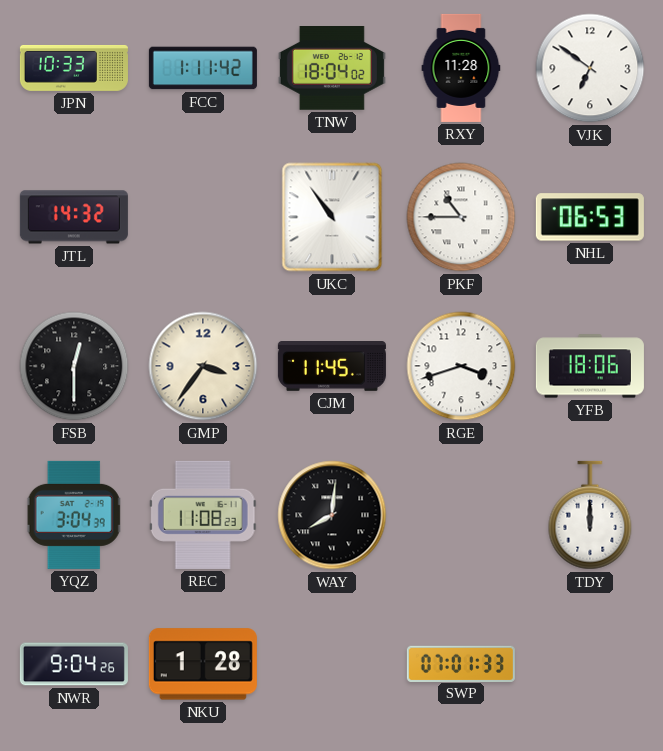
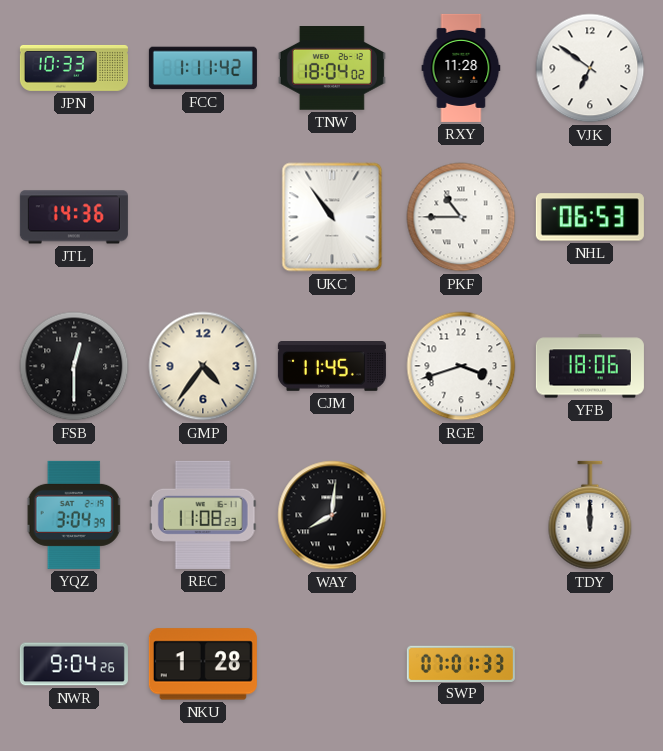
JTL: 14:32 -> 14:36
GMP: 3:36 -> 4:36
